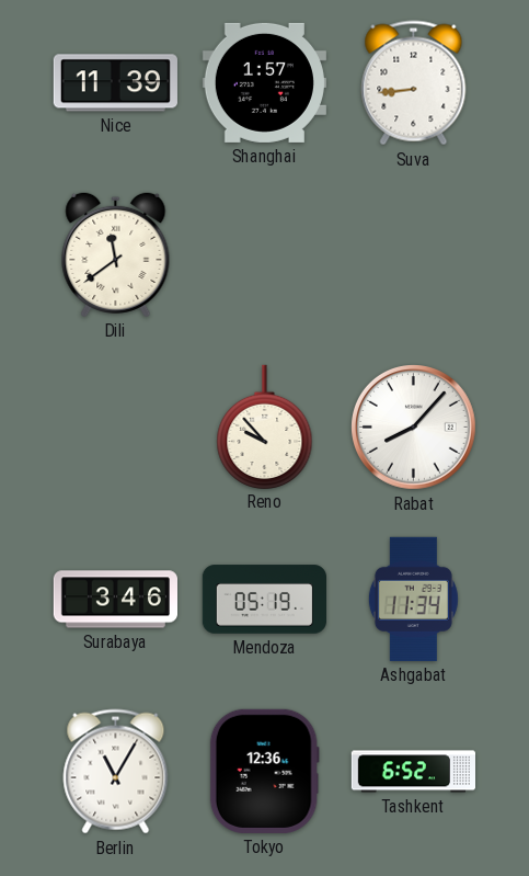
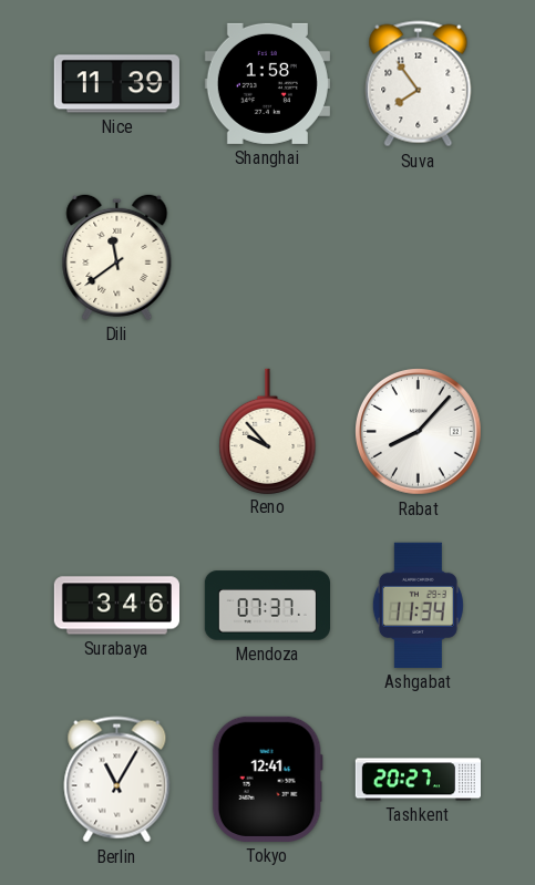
Shanghai: 1:57 -> 1:58
Suva: 8:44 -> 7:54
Mendoza: 05:19 -> 07:37
Tokyo: 12:36 -> 12:41
Tashkent: 6:52 -> 20:27
